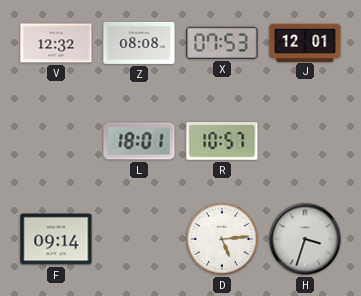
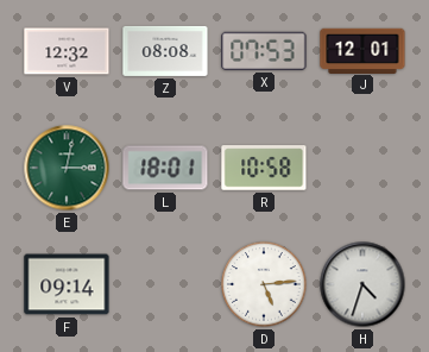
E: none -> 3:02
R: 10:57 -> 10:58
H: 3:33 -> 4:33
